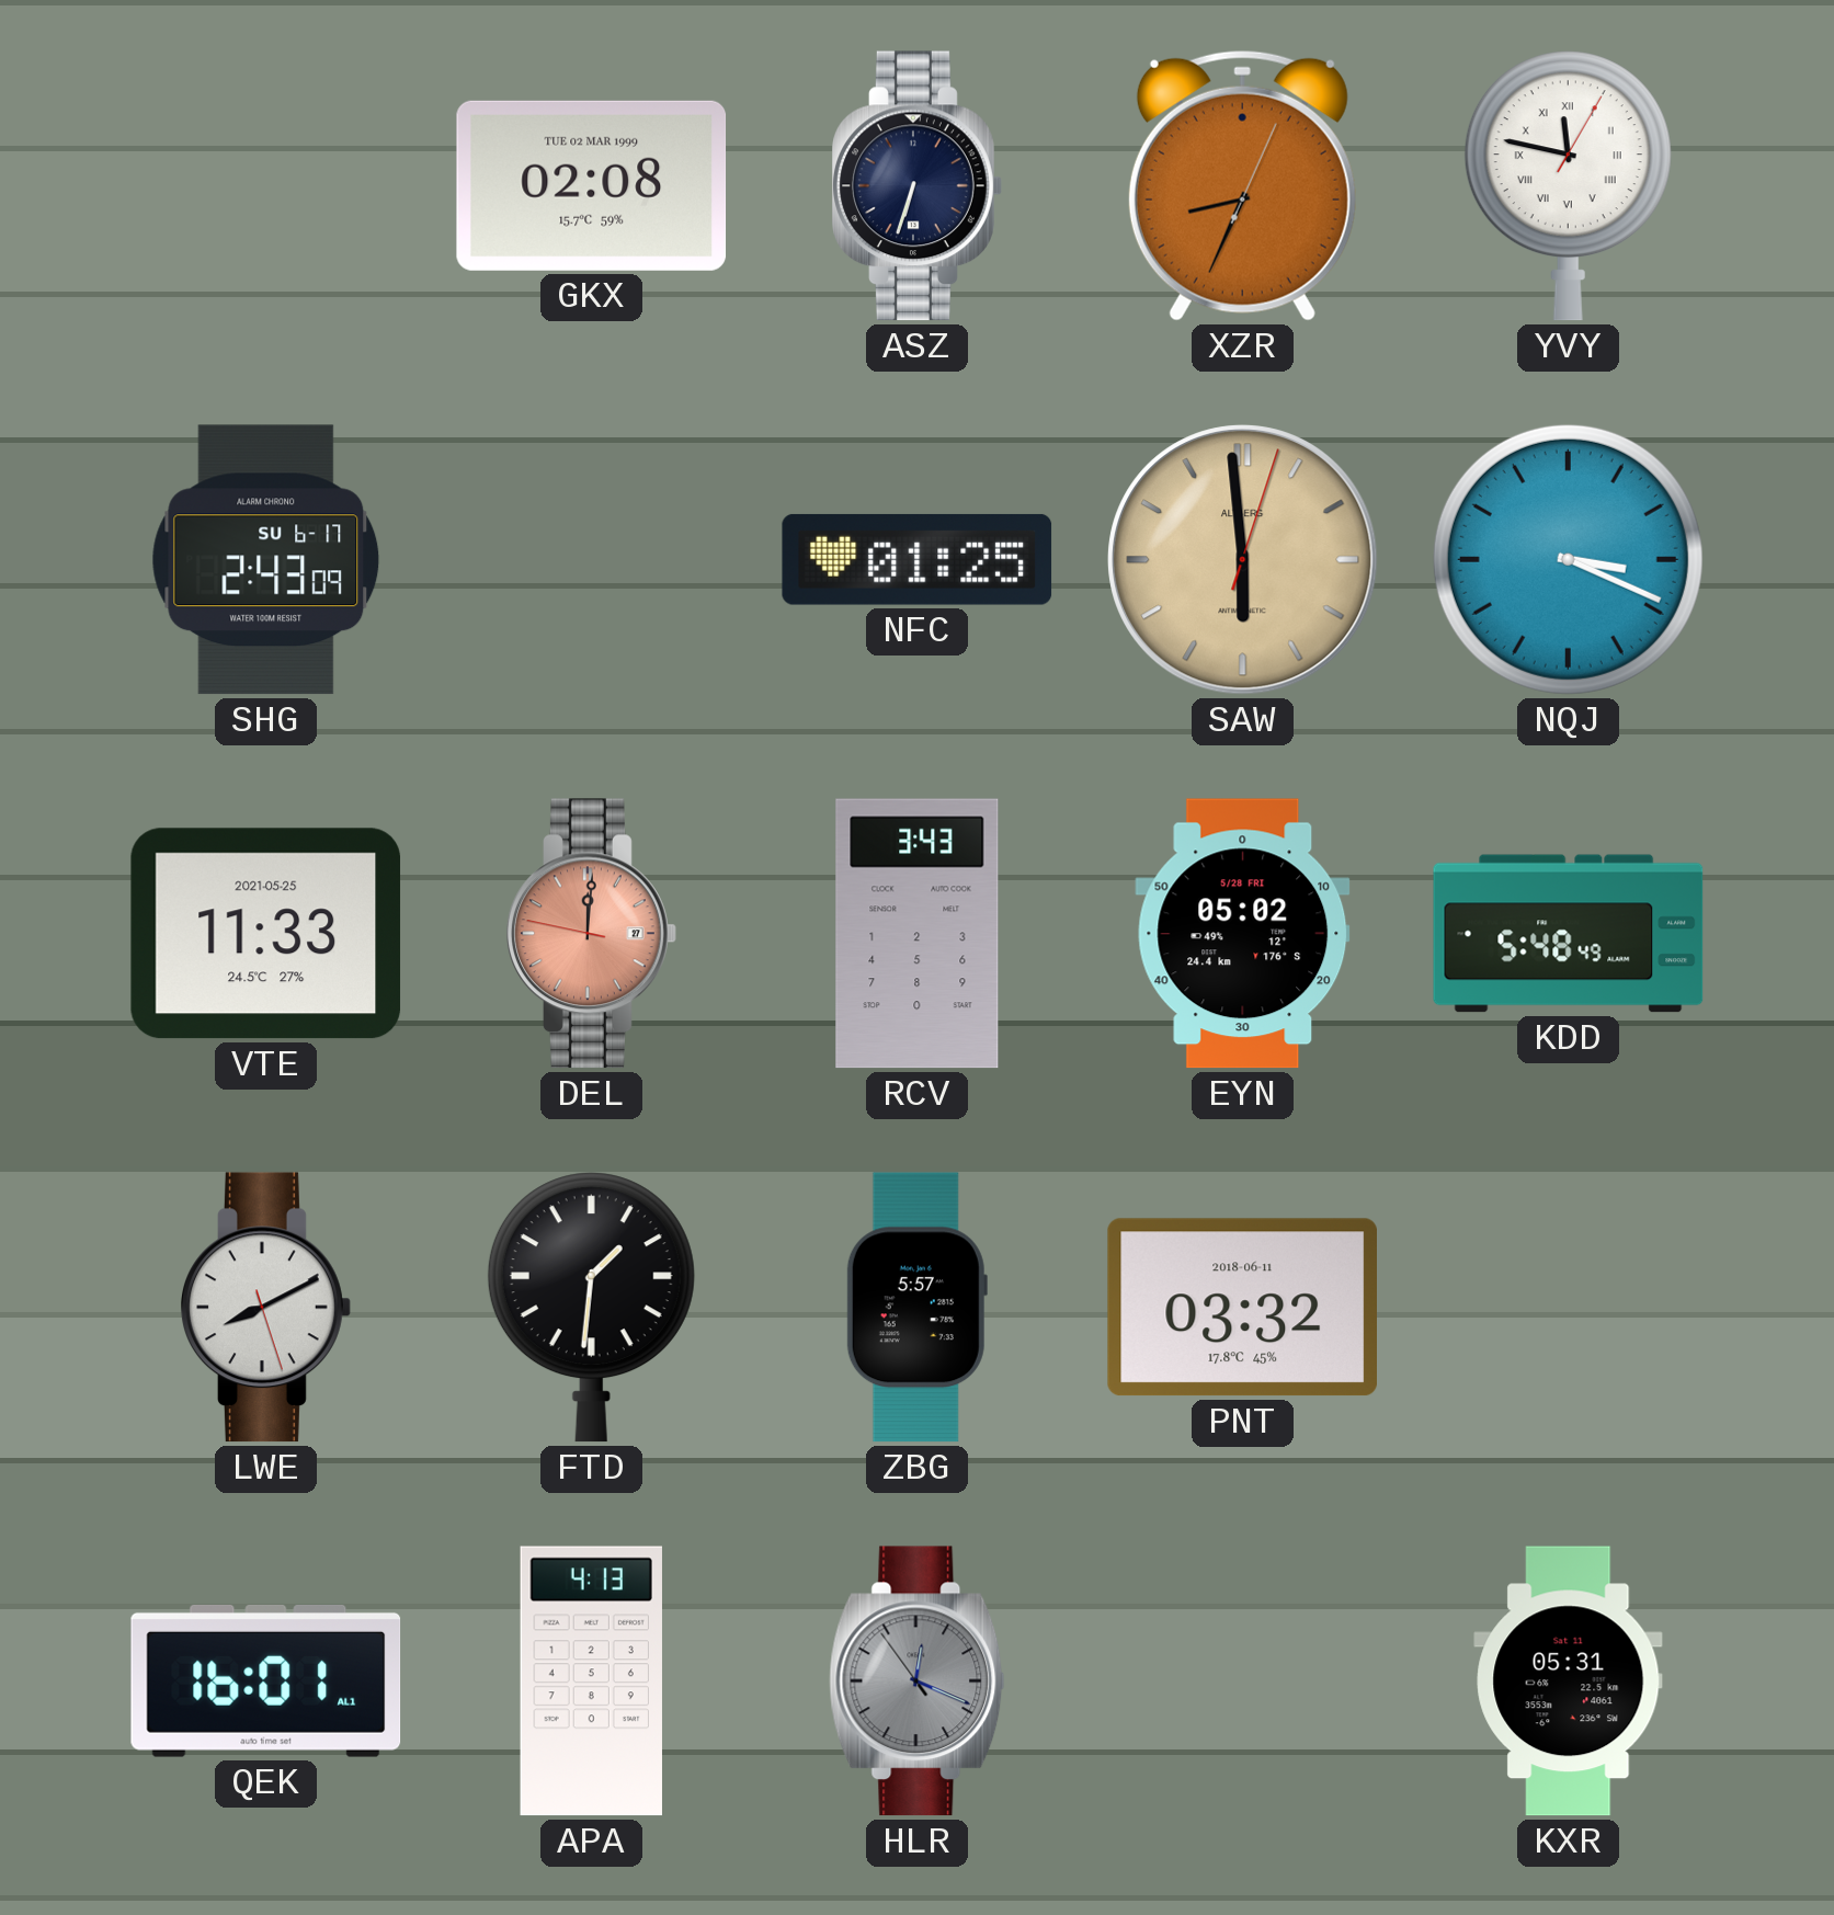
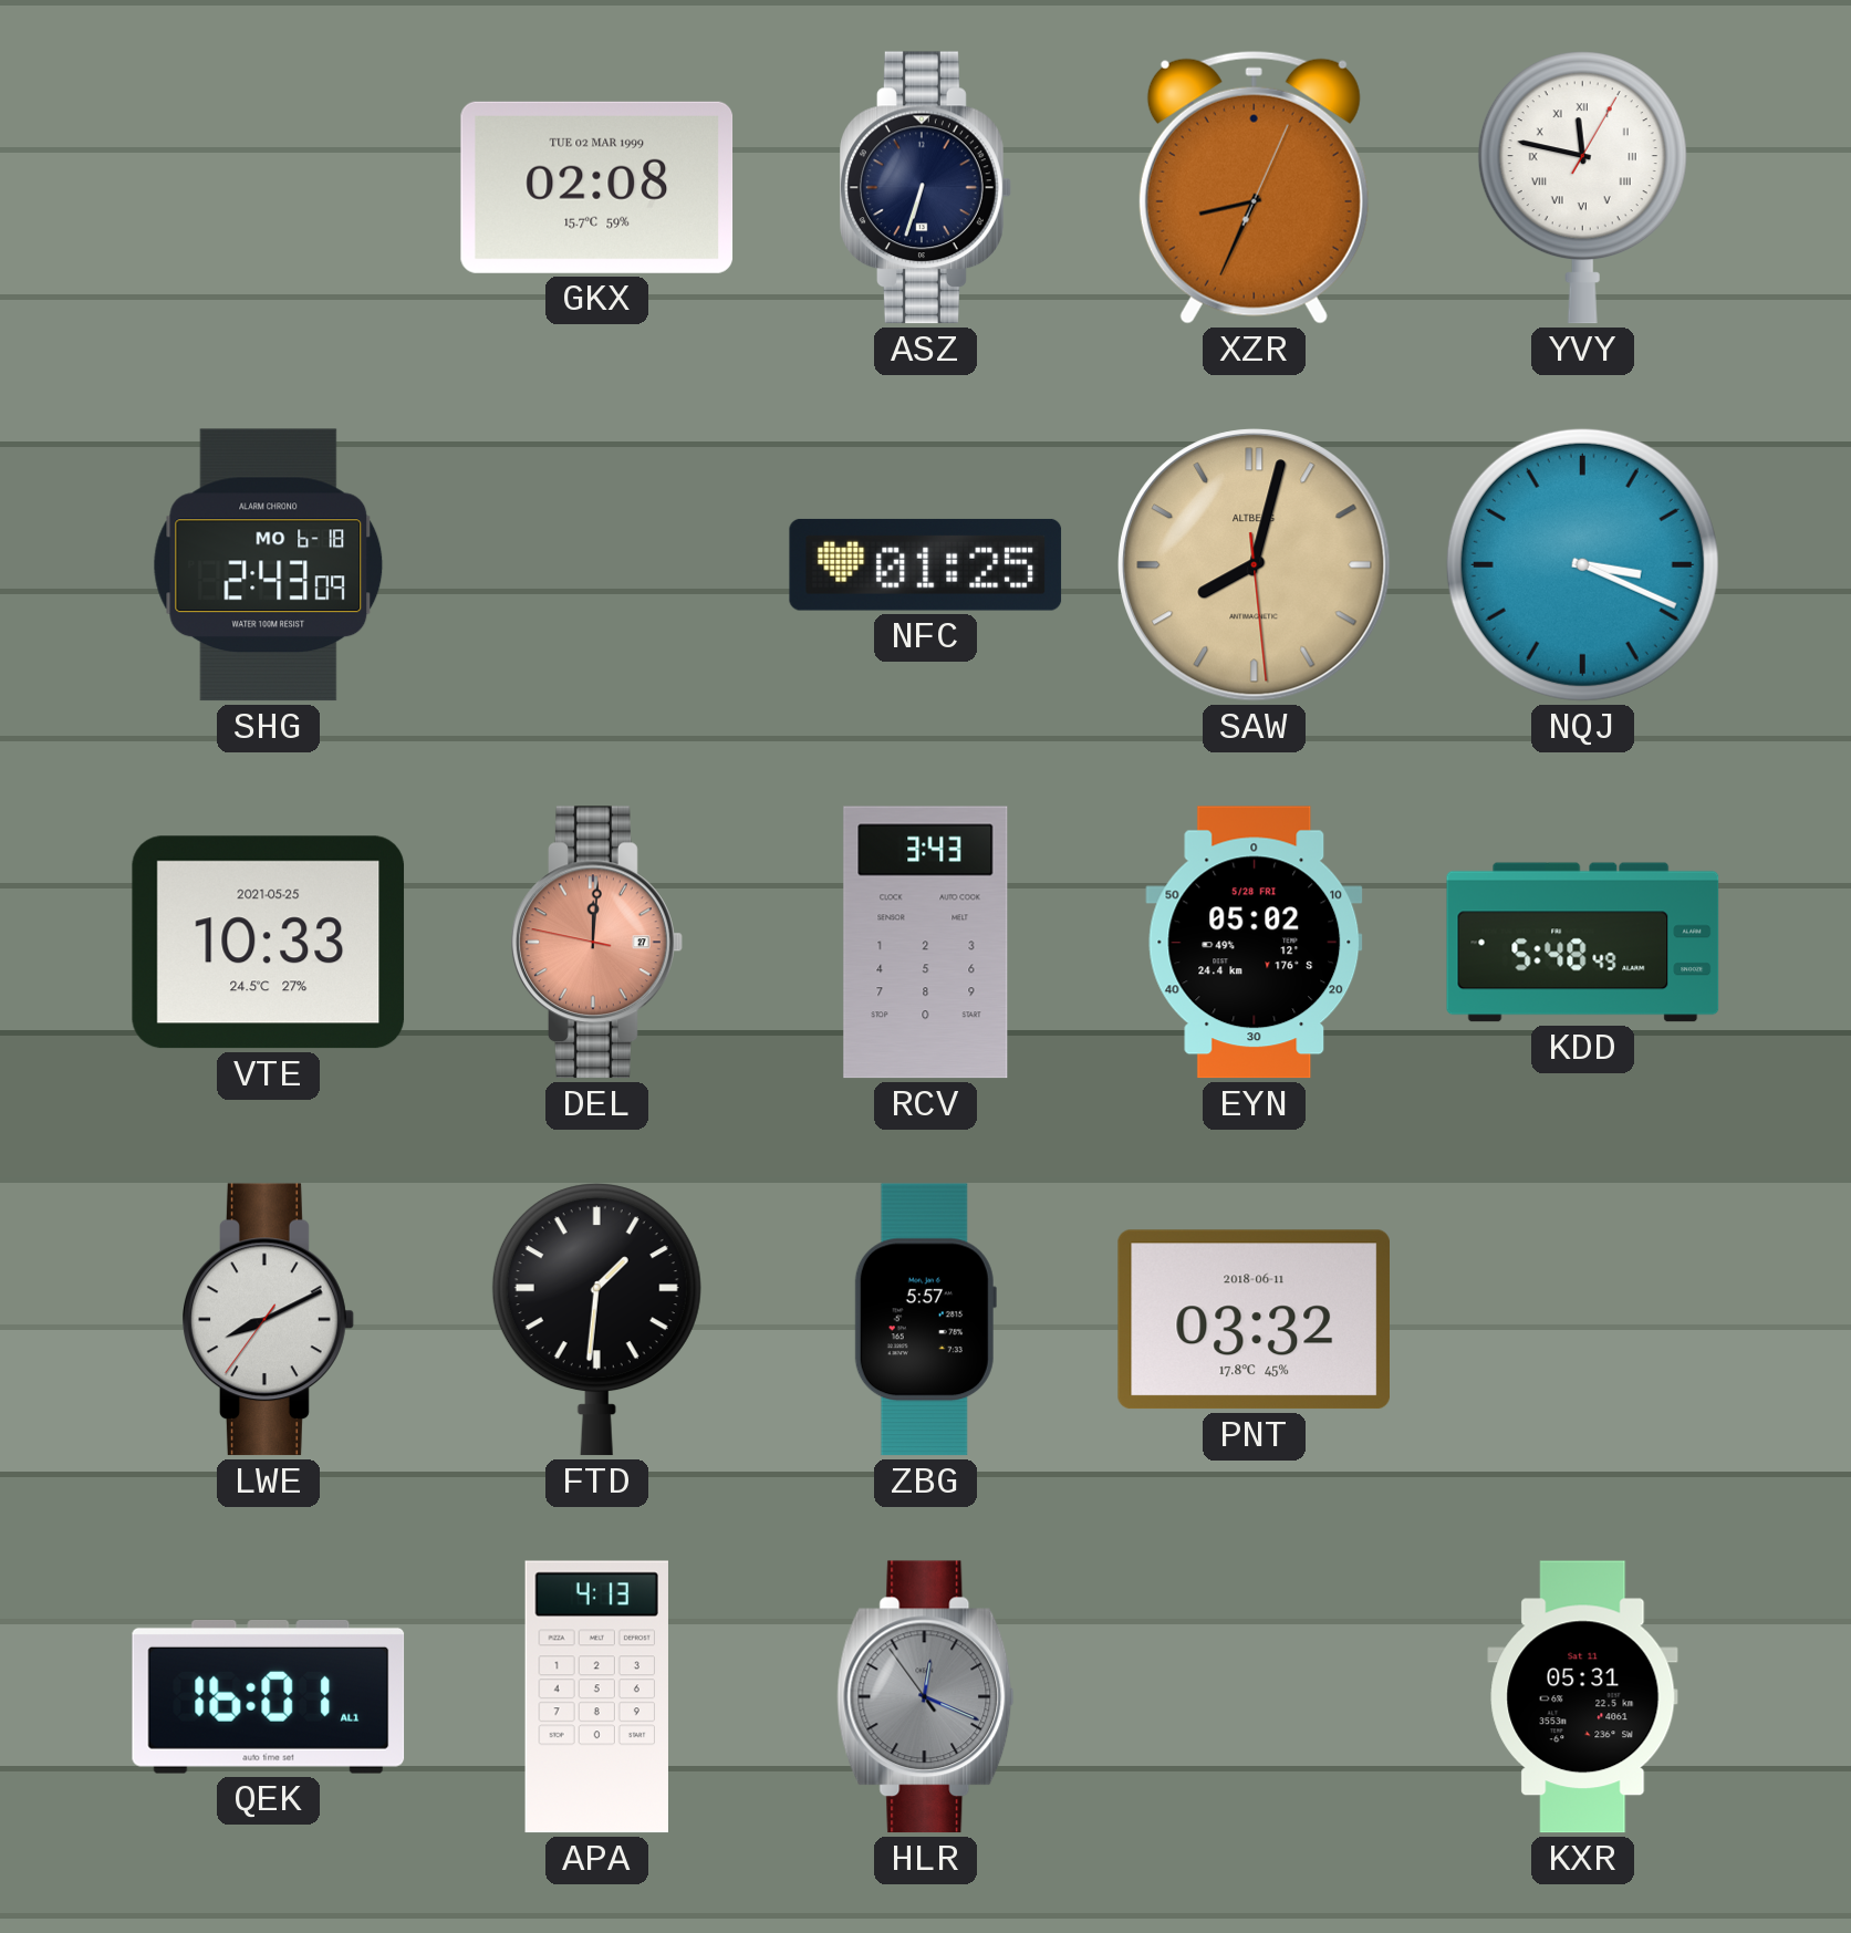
SHG date: SU 6-17 -> MO 6-18
SAW: 5:59 -> 8:02
VTE: 11:33 -> 10:33
LWE: 8:10:27 -> 8:10:36
